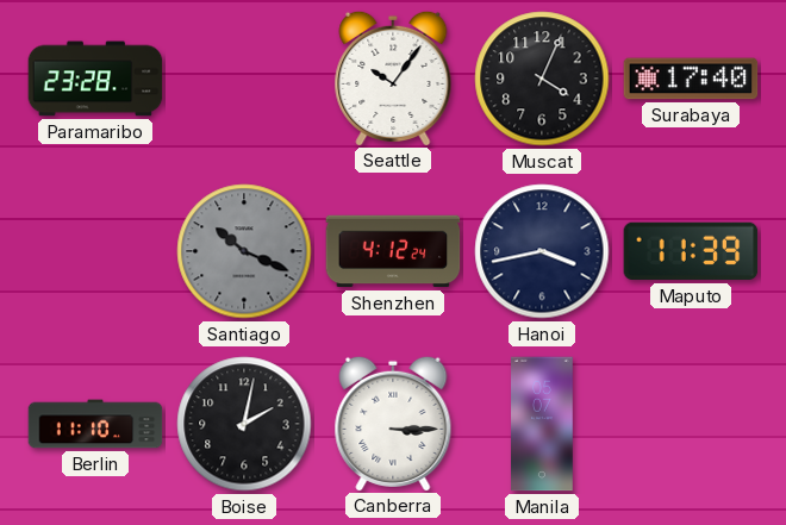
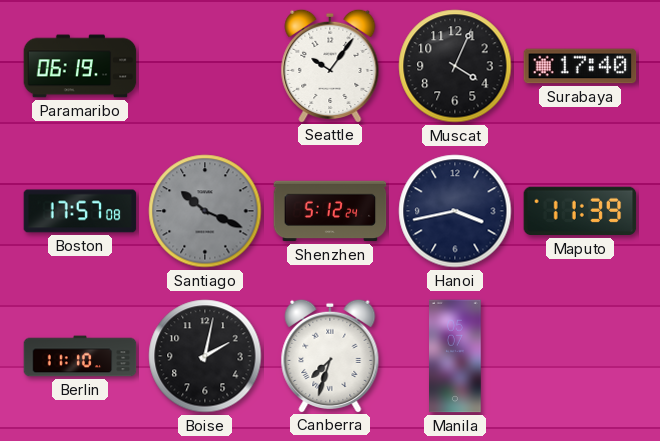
Paramaribo: 23:28 -> 06:19
Boston: none -> 17:57
Shenzhen: 4:12 -> 5:12
Canberra: 3:15 -> 7:33
